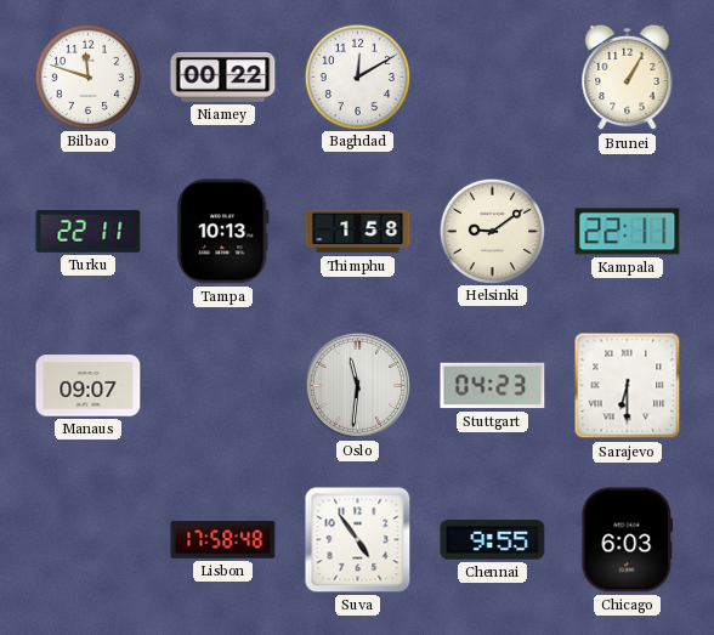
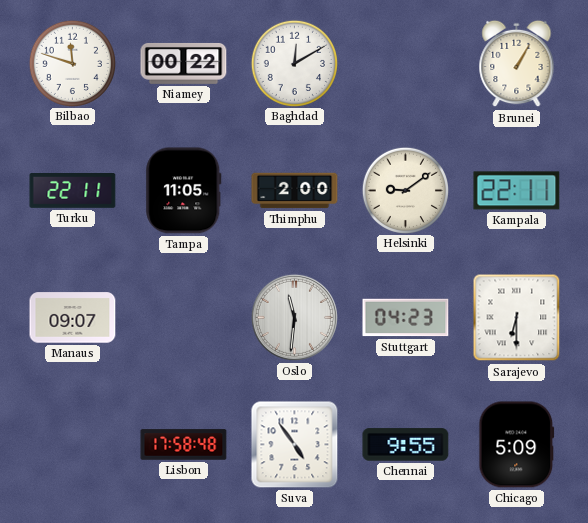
Tampa: 10:13 -> 11:05
Thimphu: 1:58 -> 2:00
Chicago: 6:03 -> 5:09
